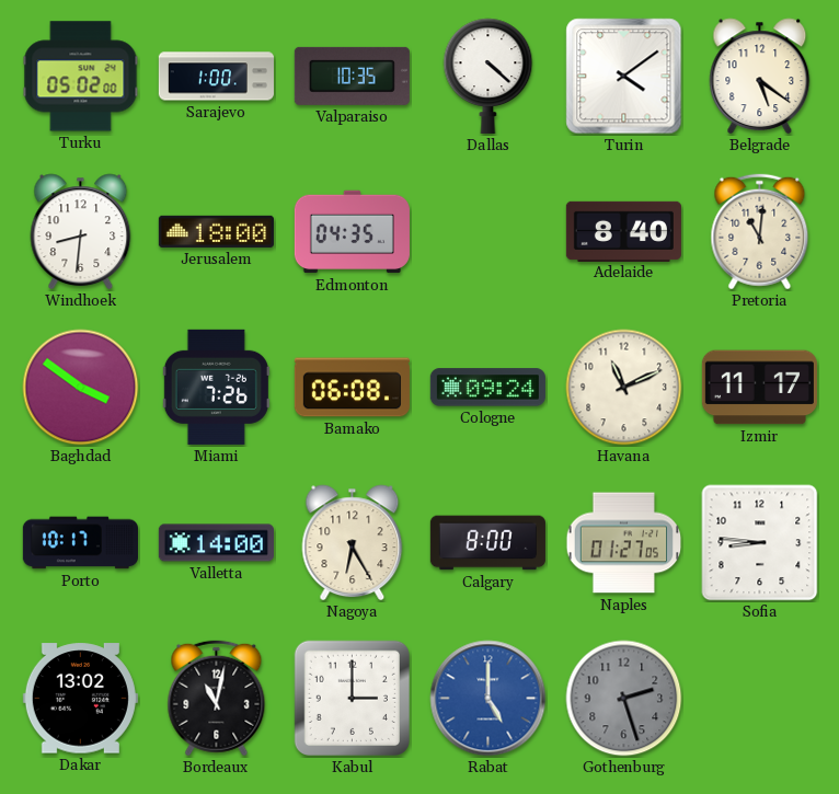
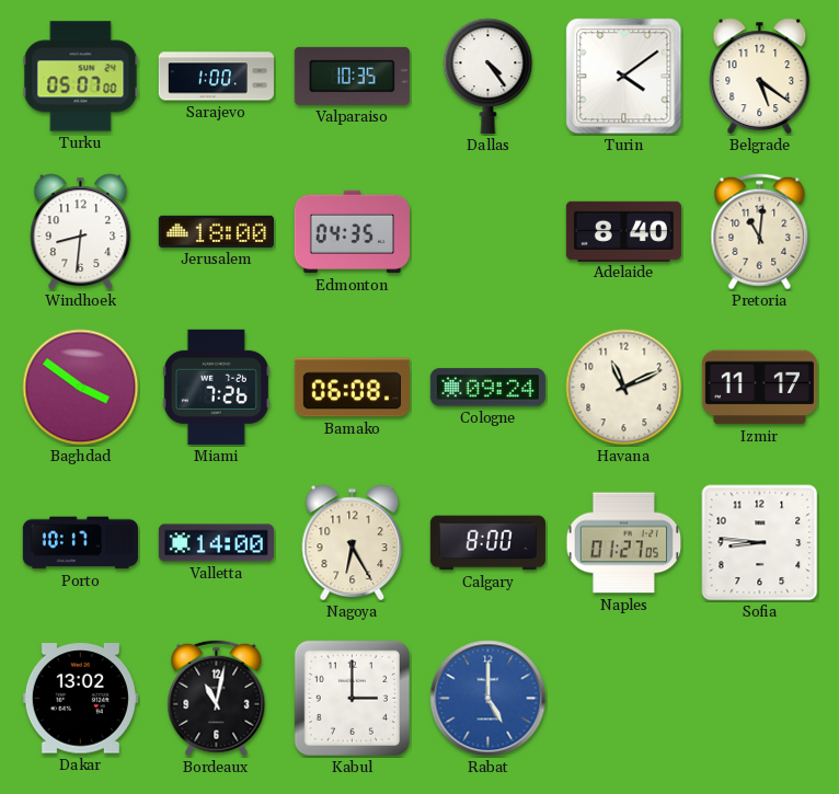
Turku: 05:02 -> 05:07
Dallas: 4:22 -> 4:24
Gothenburg: 2:27 -> none
